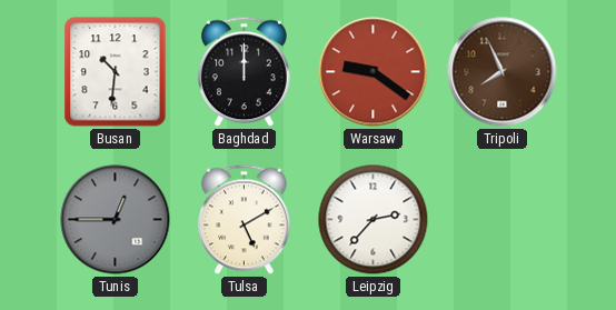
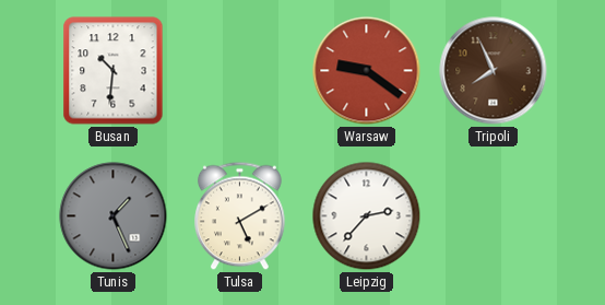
Baghdad: 12:00 -> none
Tunis: 12:45 -> 1:26
